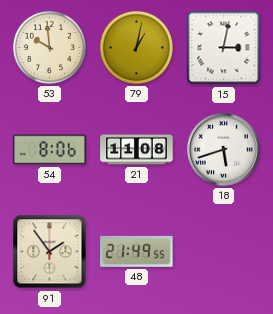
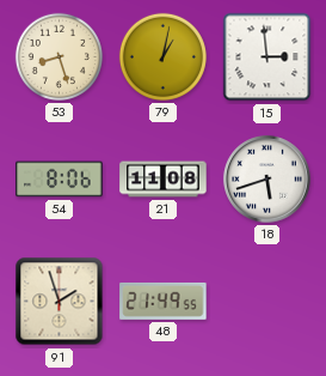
53: 9:59 -> 8:27
15: 3:02 -> 2:59
91: 1:54 -> 1:57
